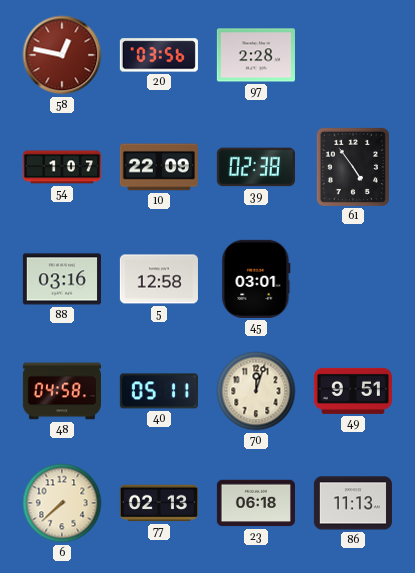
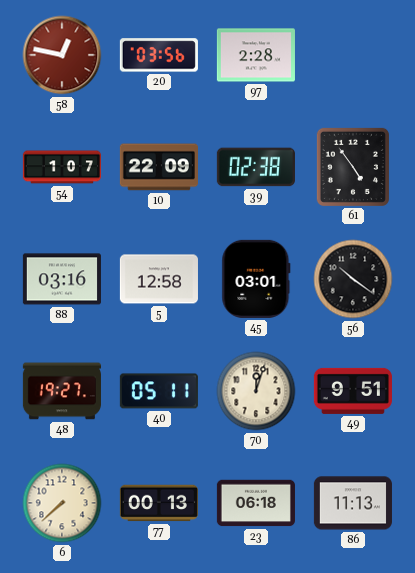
56: none -> 10:21
48: 04:58 -> 19:27
77: 02:13 -> 00:13
